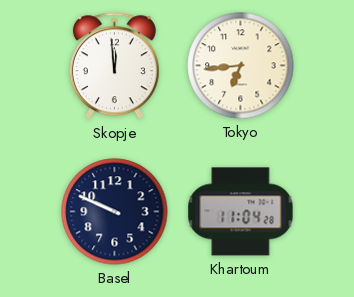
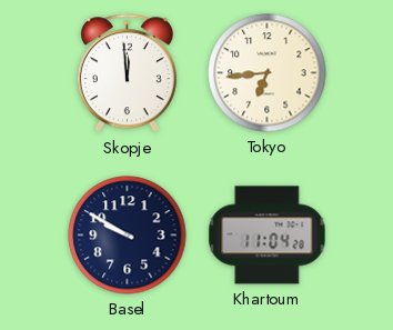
Basel: 9:49 -> 9:50
